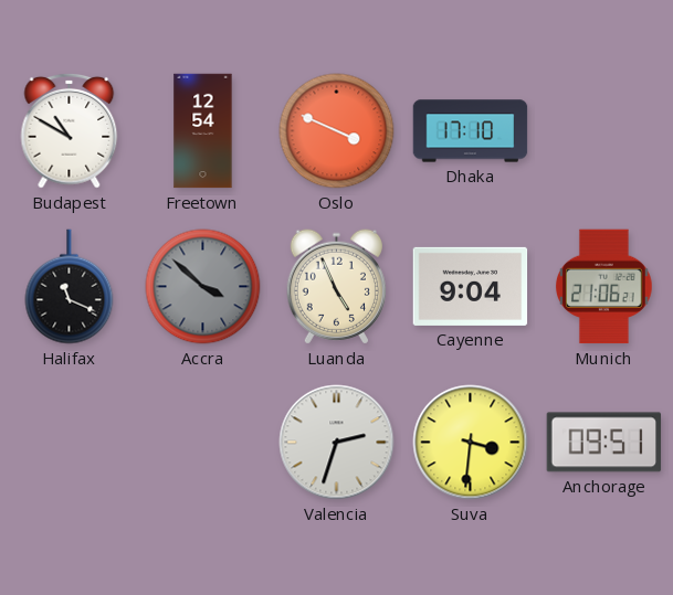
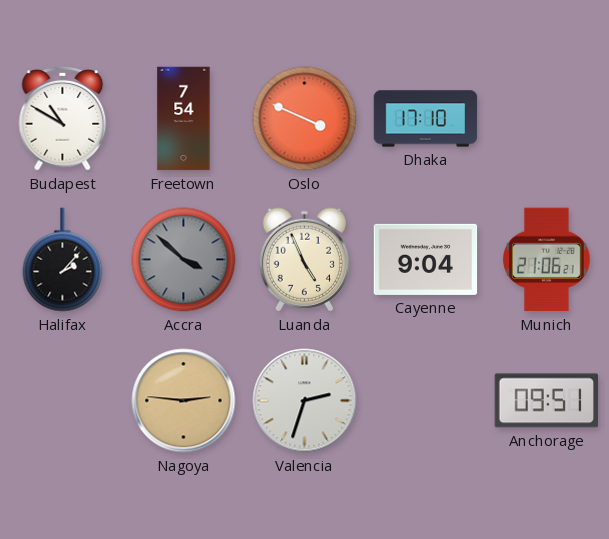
Freetown: 12:54 -> 7:54
Halifax: 11:19 -> 2:07
Nagoya: none -> 2:46
Suva: 3:31 -> none
